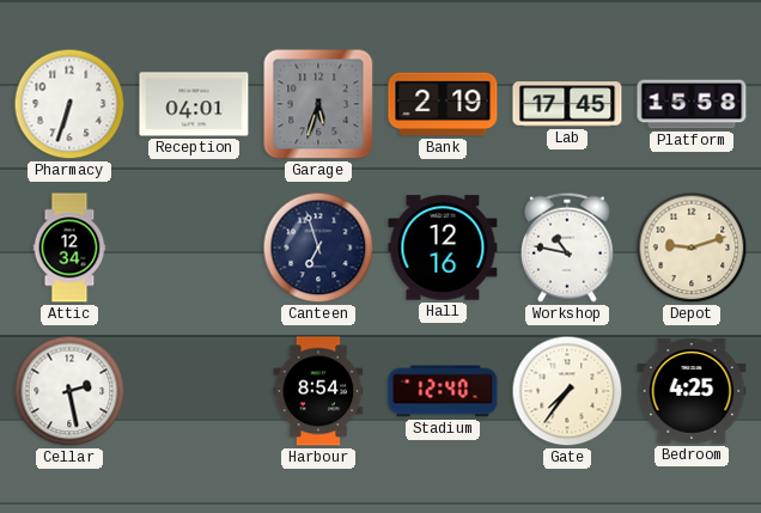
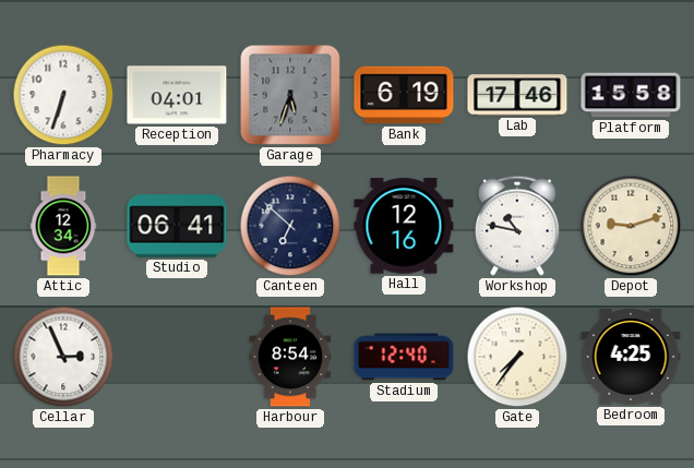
Bank: 2:19 -> 6:19
Lab: 17:45 -> 17:46
Studio: none -> 06:41
Canteen: 6:57 -> 6:52
Cellar: 2:28 -> 2:56
